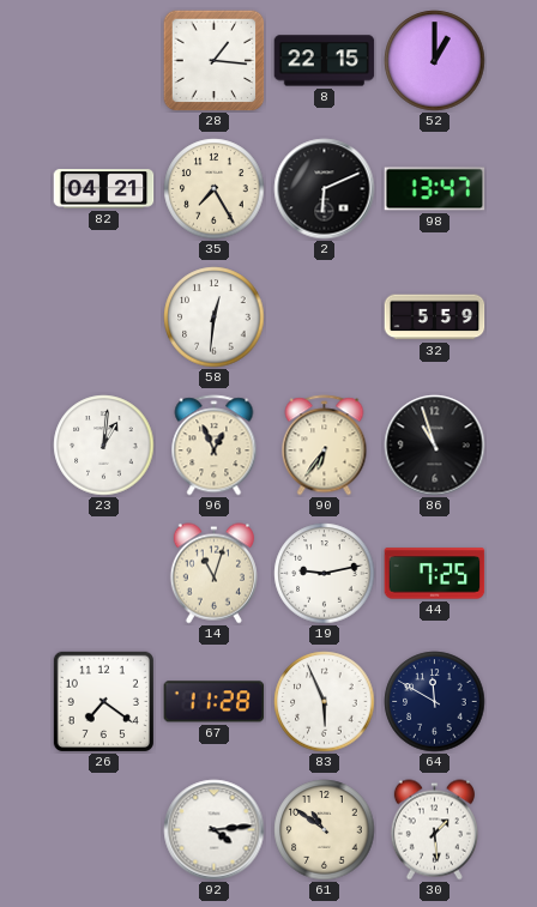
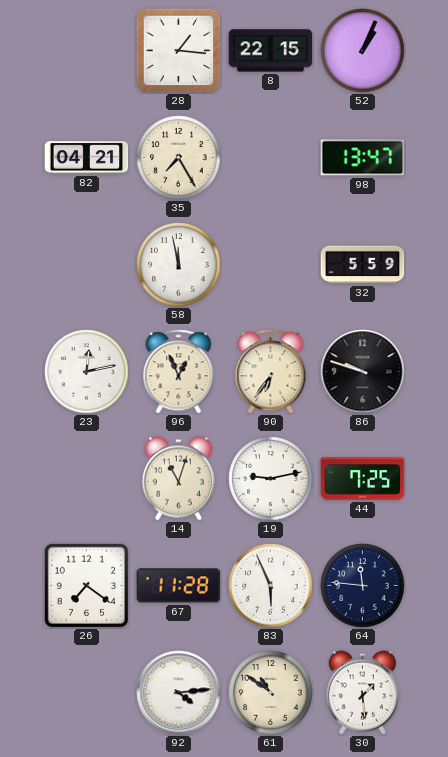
52: 1:00 -> 1:04
2: 6:11 -> none
58: 12:31 -> 11:58
23: 1:01 -> 12:13
86: 10:57 -> 9:48
64: 11:50 -> 11:46
